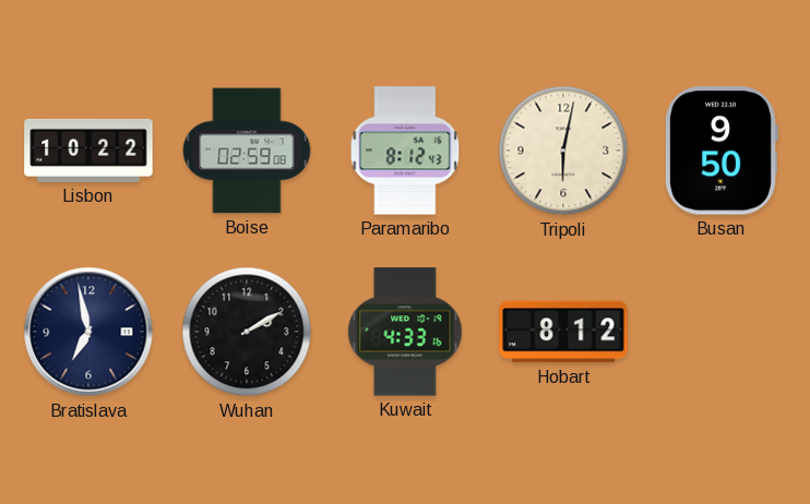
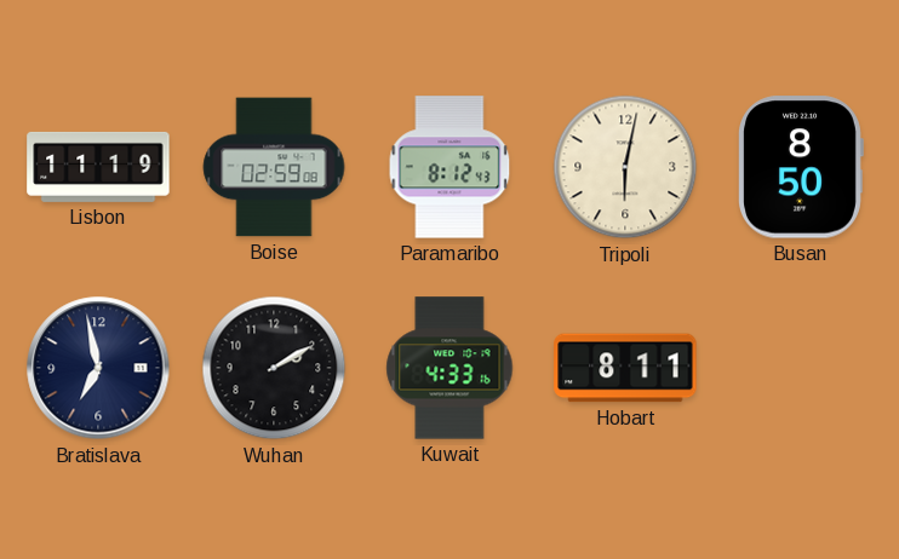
Lisbon: 10:22 -> 11:19
Busan: 9:50 -> 8:50
Hobart: 8:12 -> 8:11
